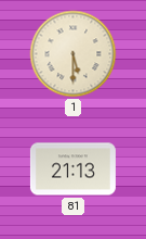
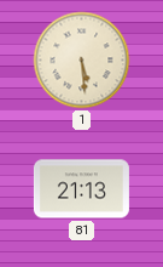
1: 5:30 -> 5:29
